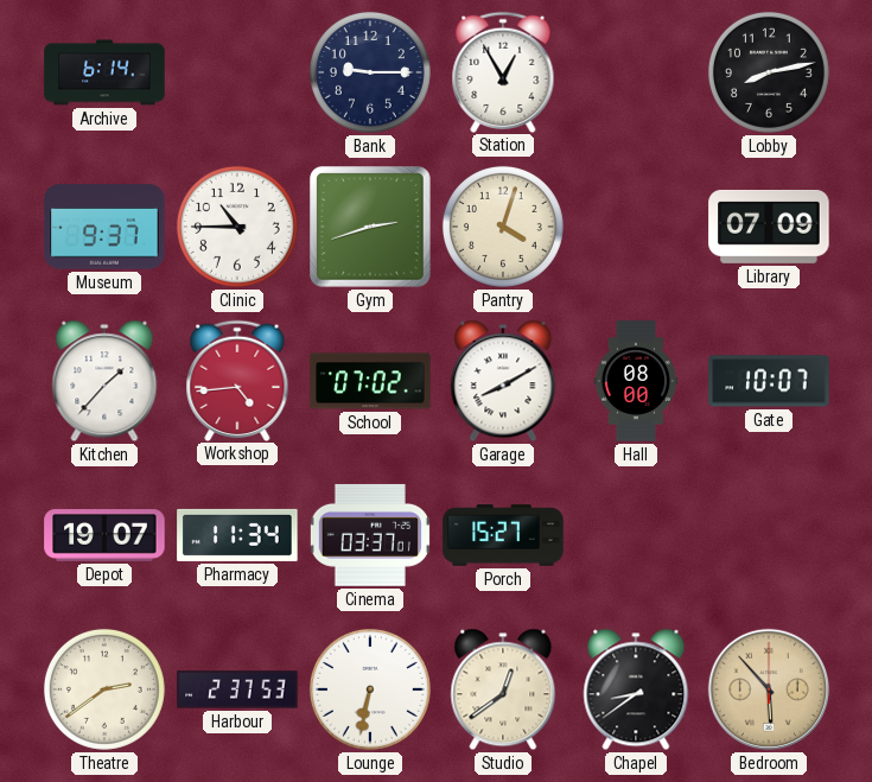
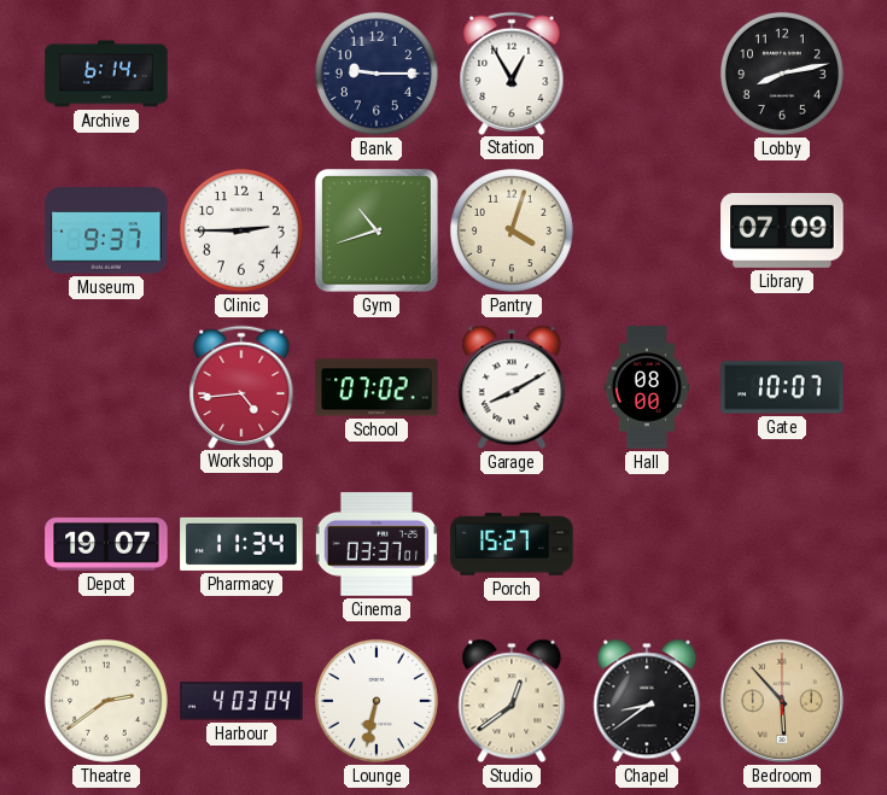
Clinic: 10:45 -> 2:45
Gym: 2:42 -> 10:42
Kitchen: 1:37 -> none
Harbour: 2:37 -> 4:03
